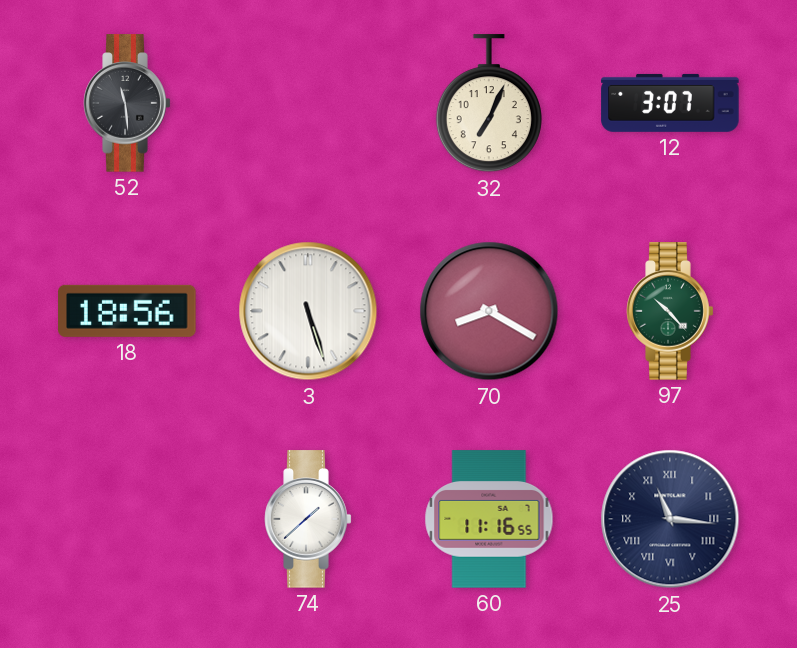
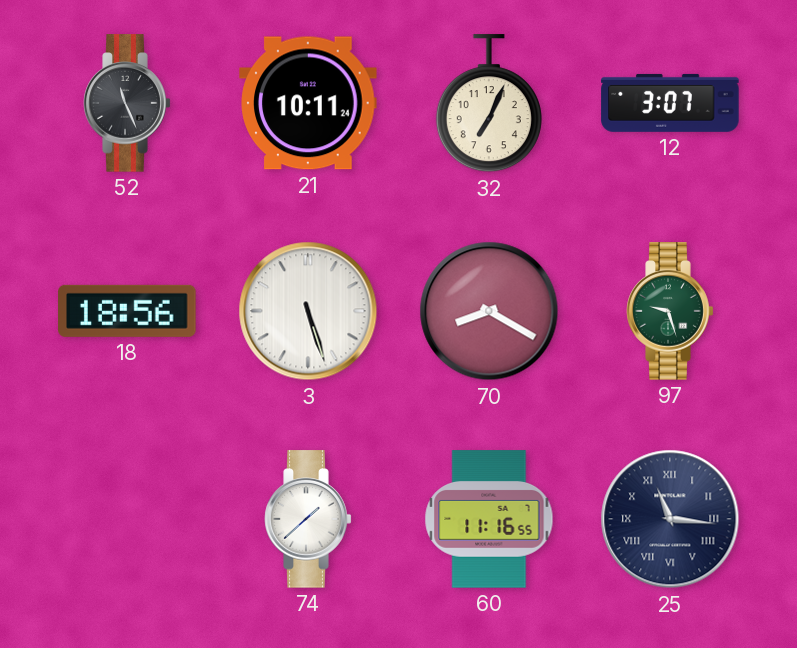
52: 11:29 -> 11:26
21: none -> 10:11
97: 10:23 -> 9:27
